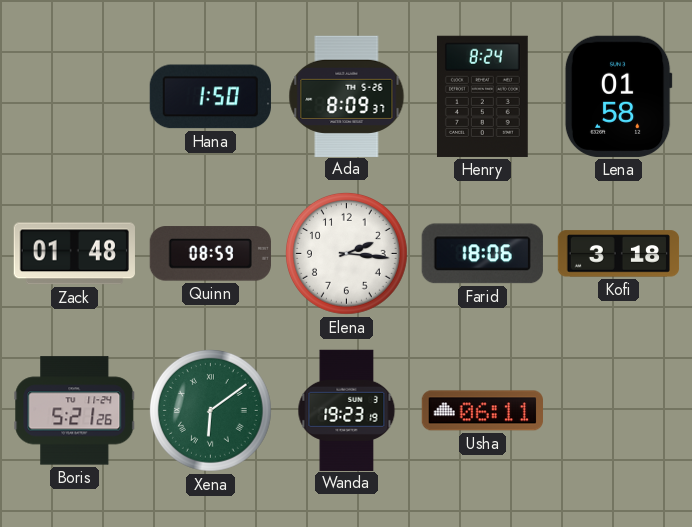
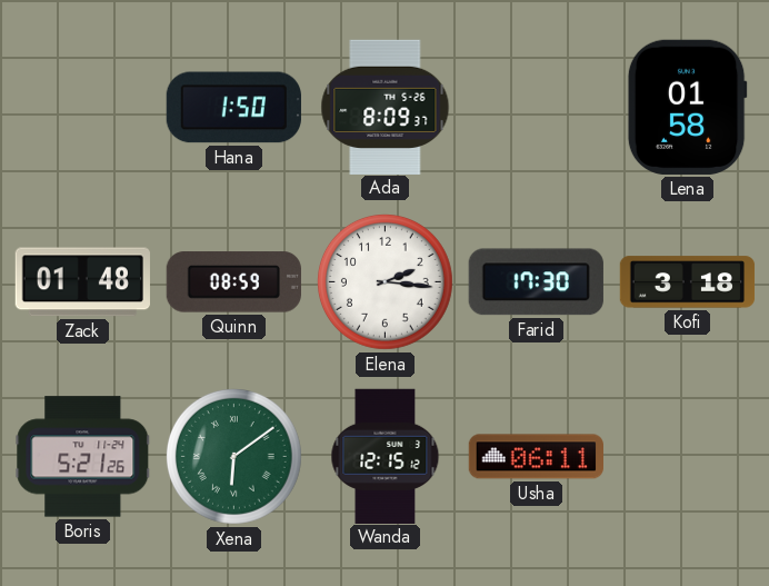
Henry: 8:24 -> none
Farid: 18:06 -> 17:30
Wanda: 19:23 -> 12:15
